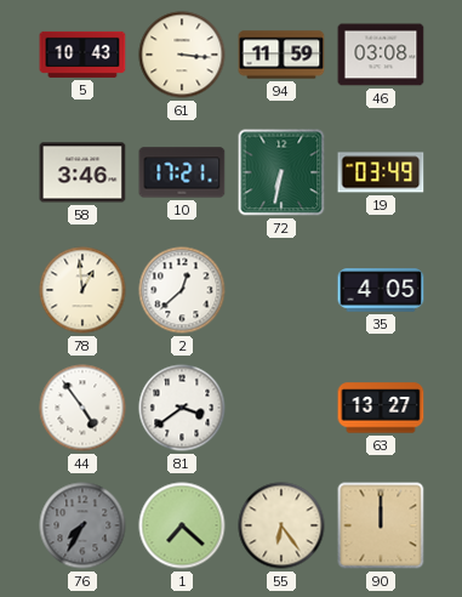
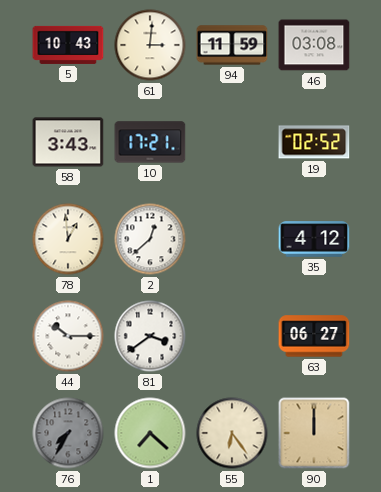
61: 3:16 -> 3:01
58: 3:46 -> 3:43
72: 6:32 -> none
19: 03:49 -> 02:52
35: 4:05 -> 4:12
44: 4:54 -> 10:15
63: 13:27 -> 06:27
